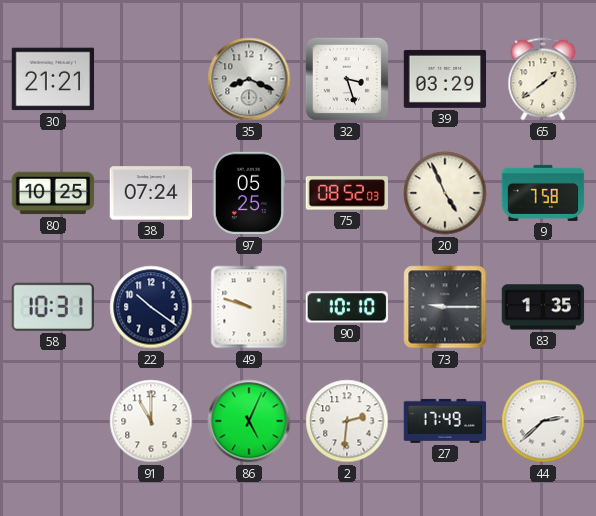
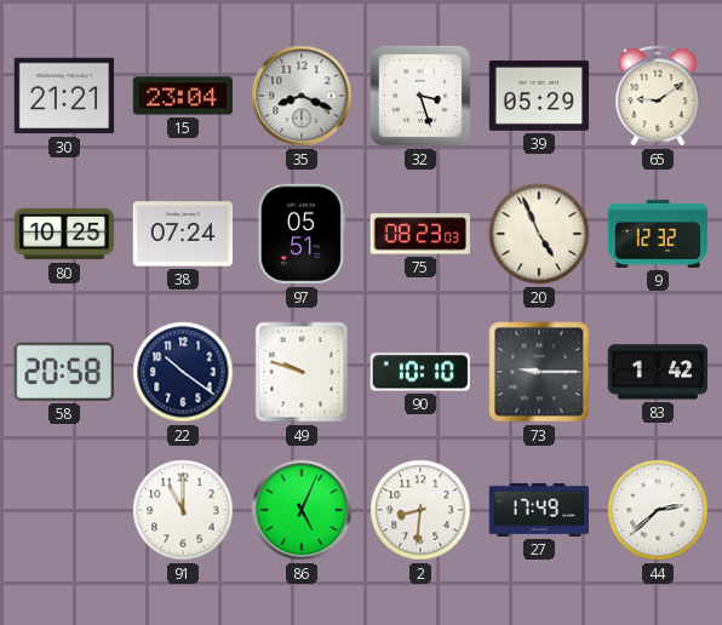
15: none -> 23:04
39: 03:29 -> 05:29
65: 1:39 -> 9:09
97: 05:25 -> 05:51
75: 08:52 -> 08:23
9: 7:58 -> 12:32
58: 10:31 -> 20:58
83: 1:35 -> 1:42
2: 2:31 -> 8:31
